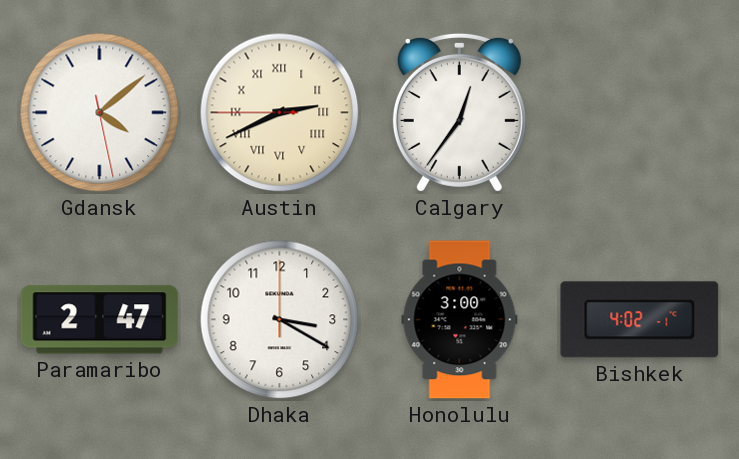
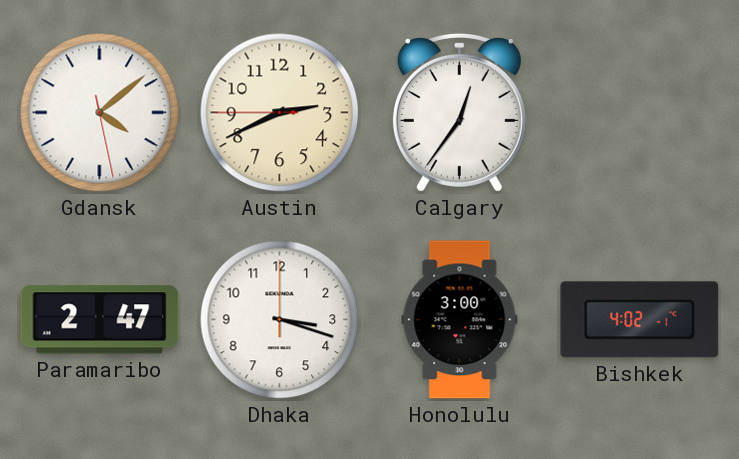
Austin numerals: Roman -> Arabic
Dhaka: 3:20 -> 3:18
